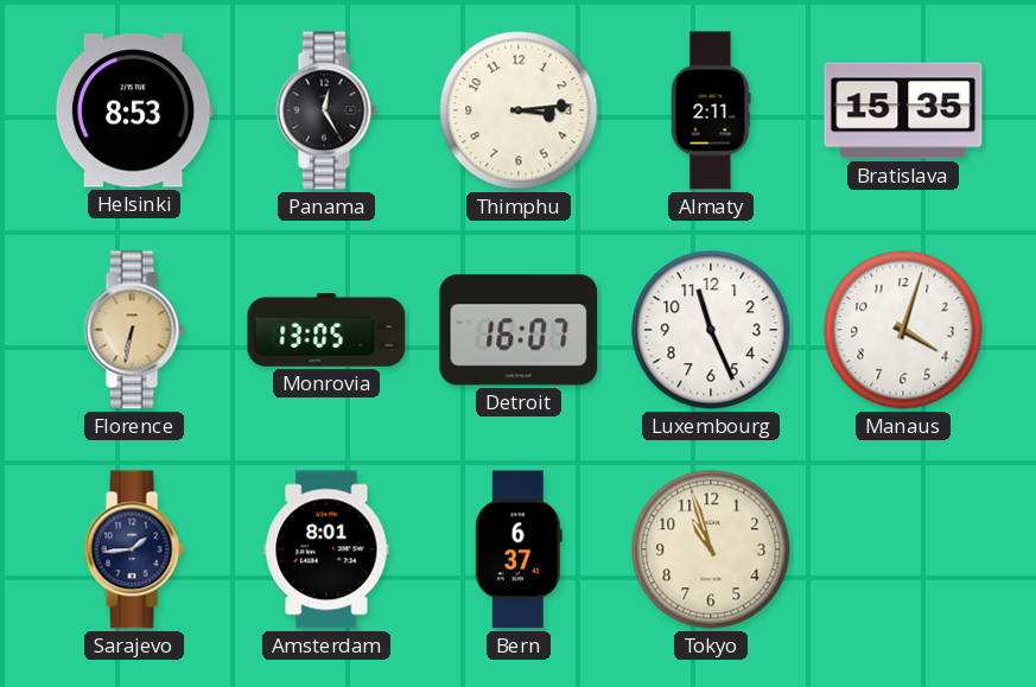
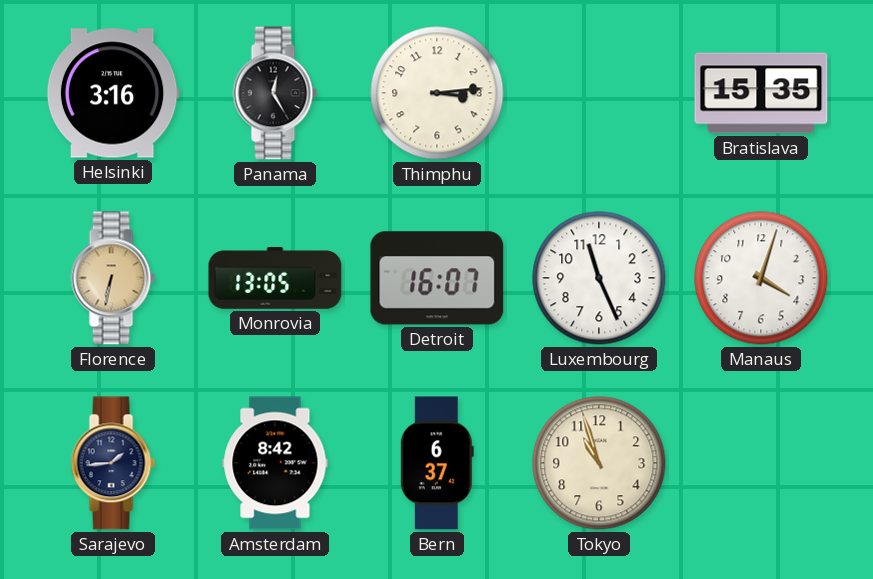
Helsinki: 8:53 -> 3:16
Almaty: 2:11 -> none
Amsterdam: 8:01 -> 8:42
